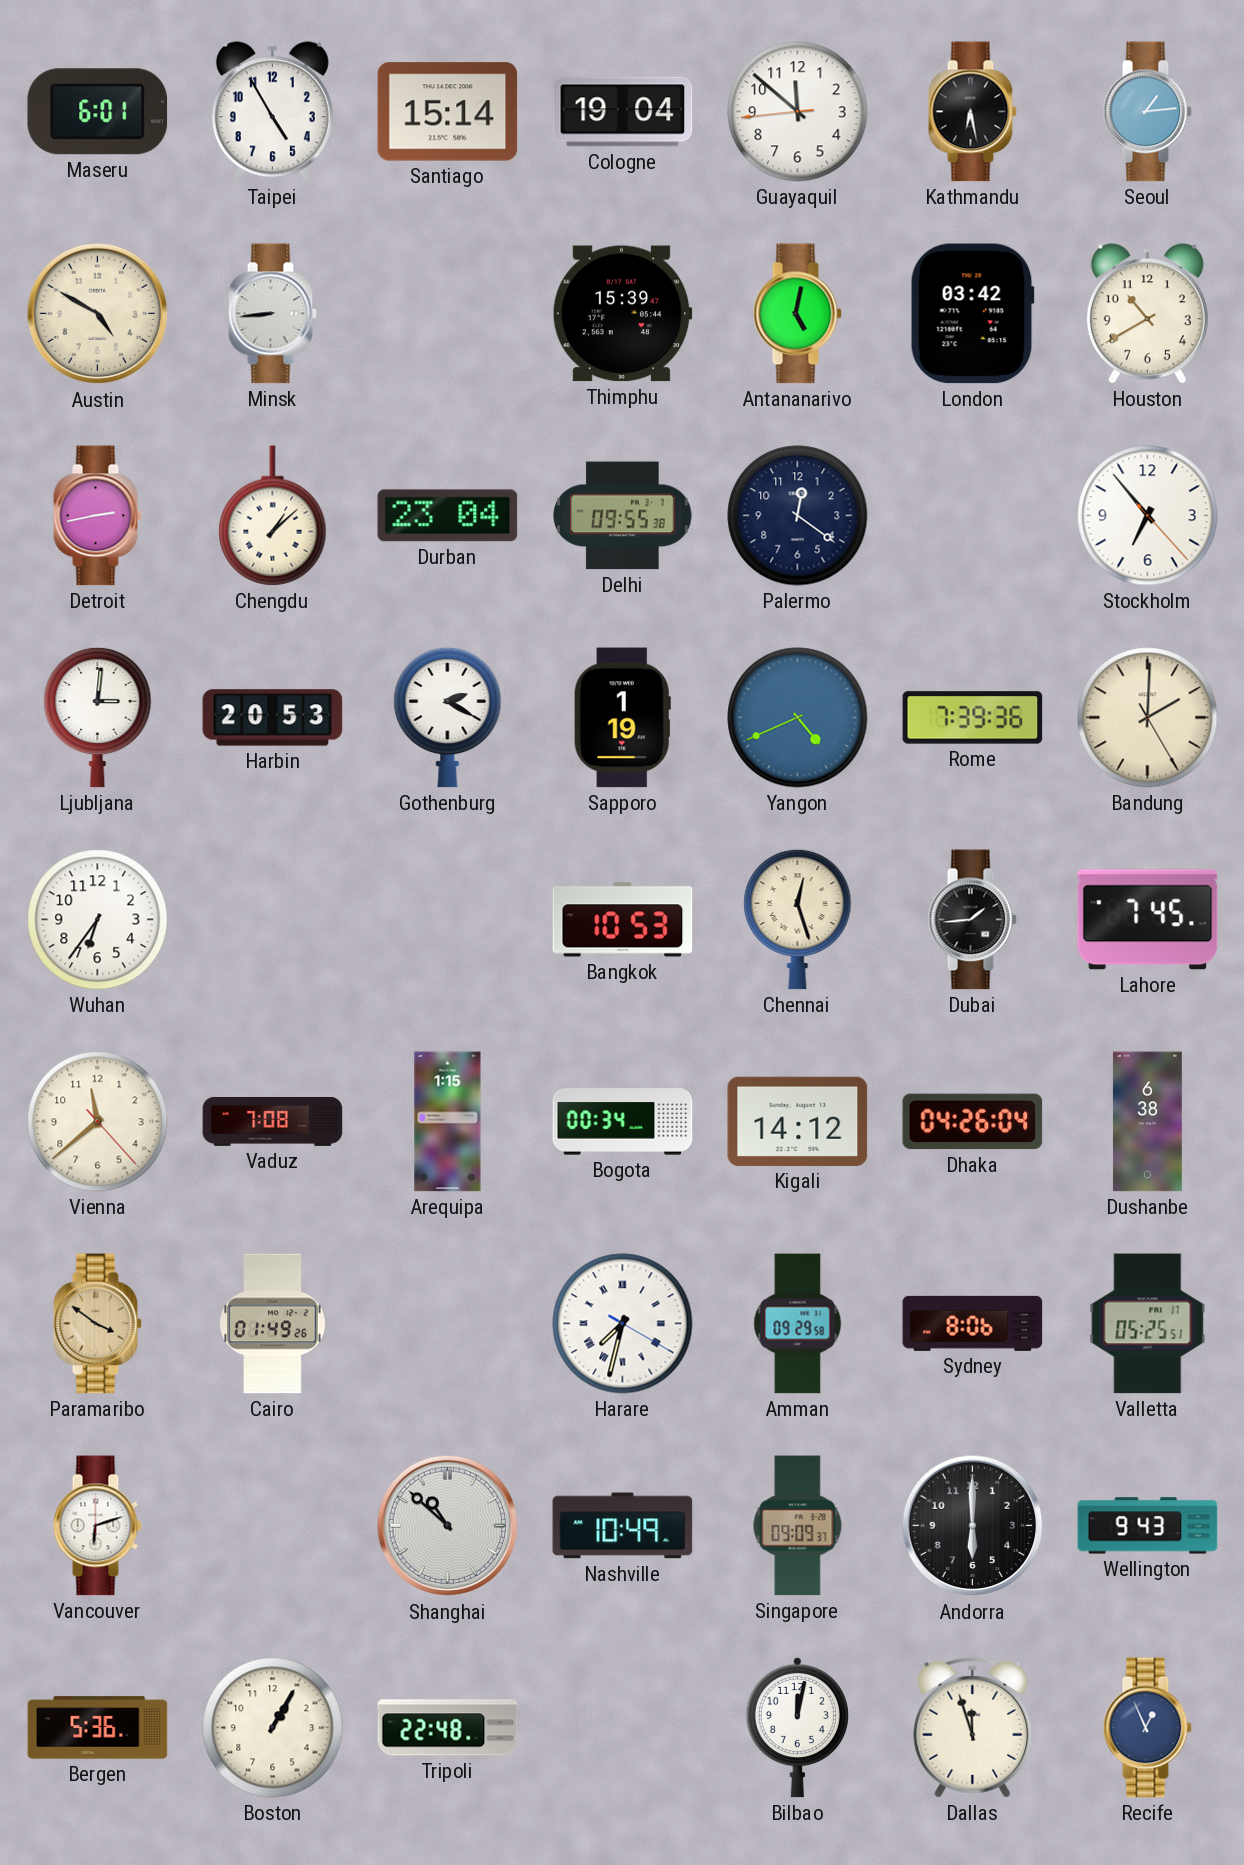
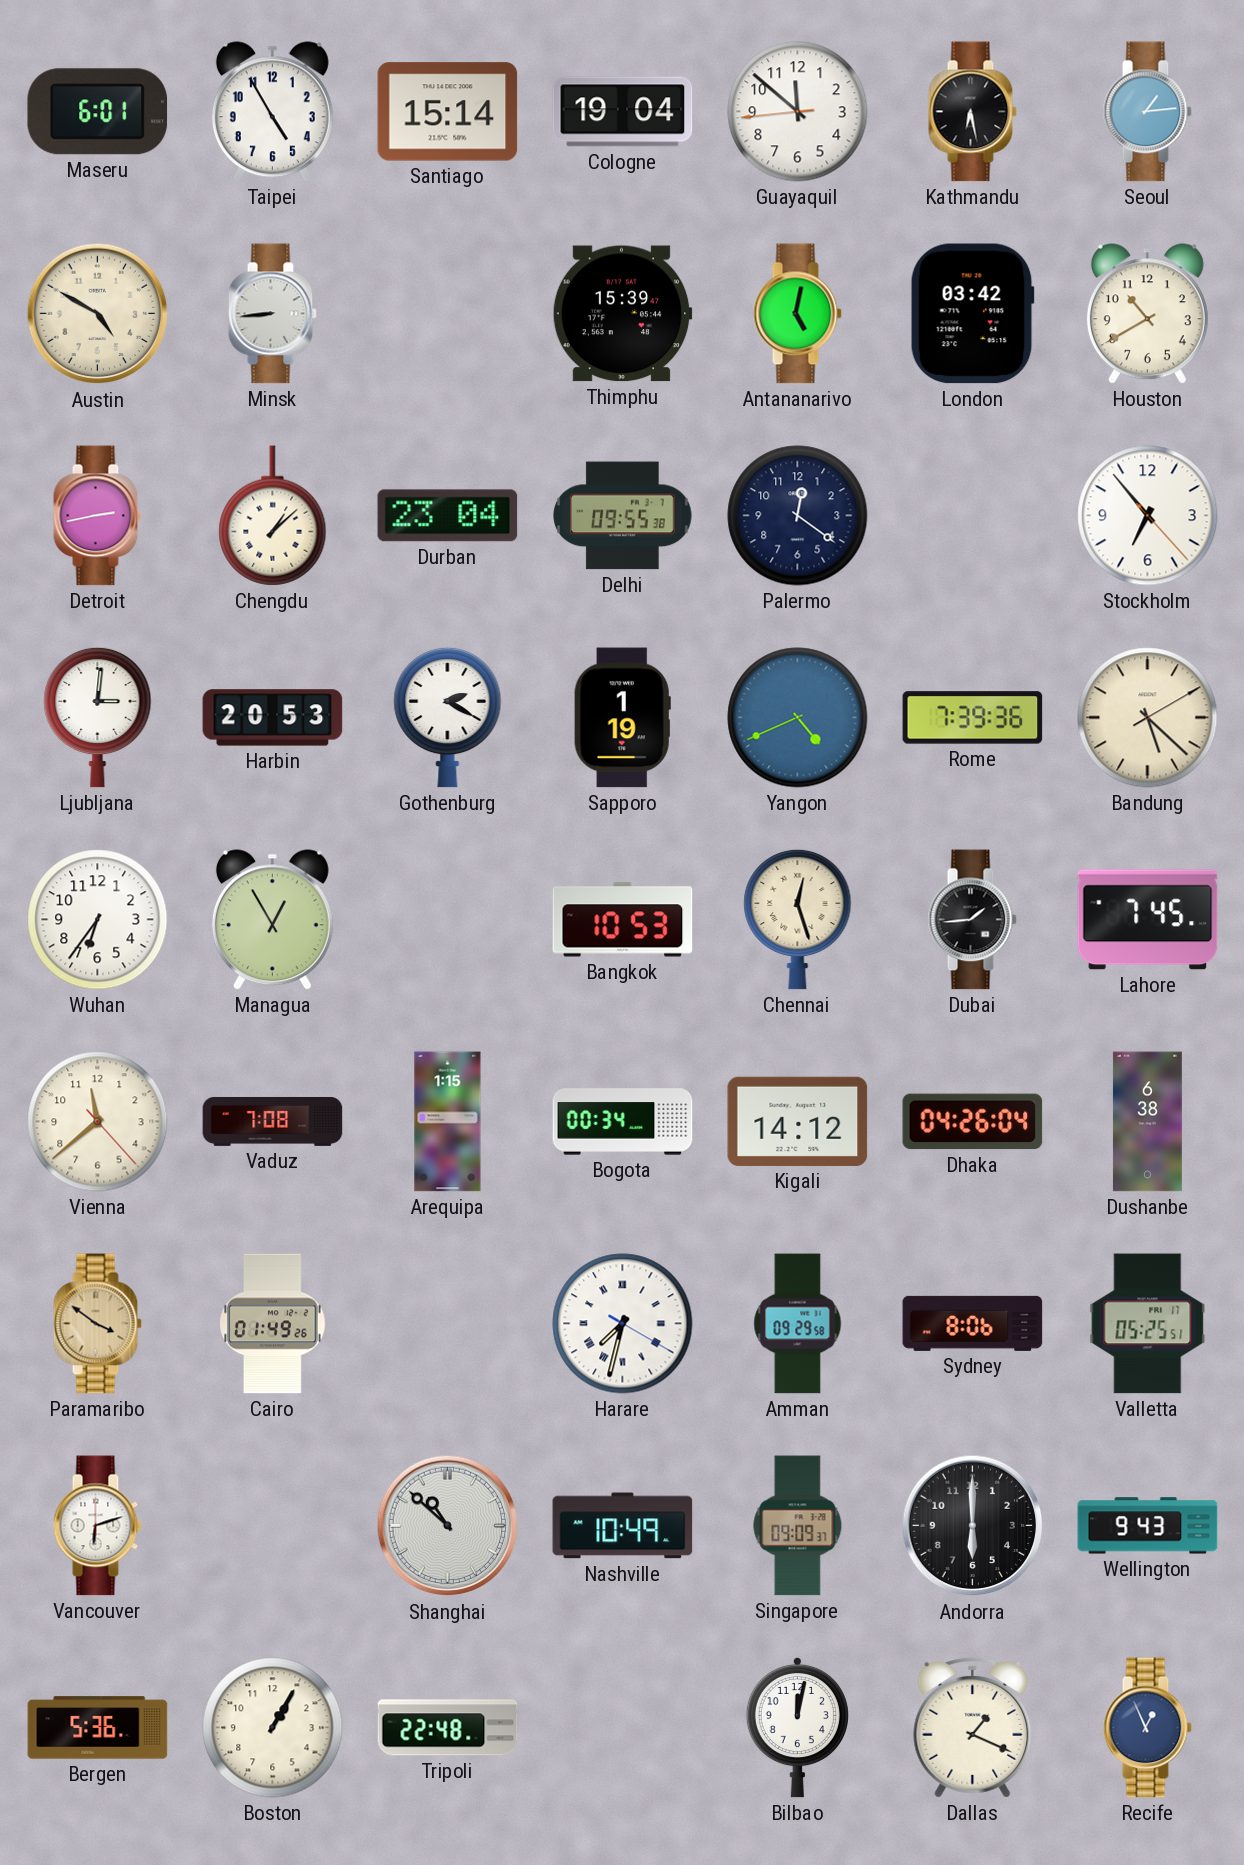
Bandung: 2:00 -> 5:22
Managua: none -> 12:55
Dallas: 11:57 -> 1:19
